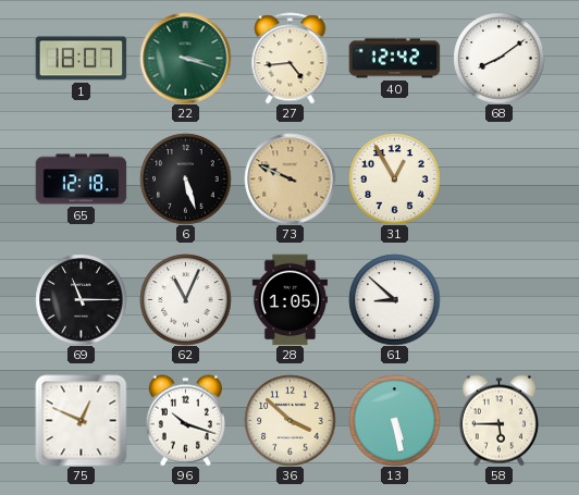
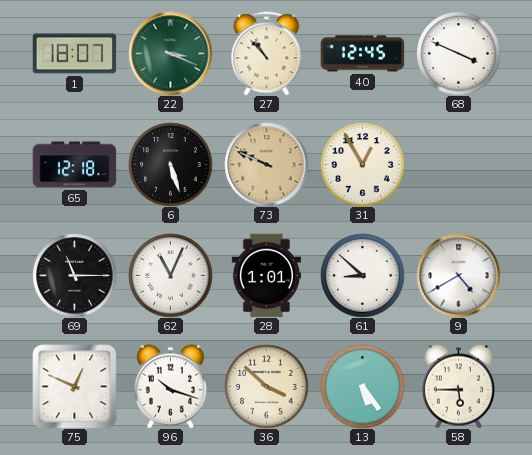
22: 3:18 -> 3:19
27: 4:44 -> 10:53
40: 12:42 -> 12:45
68: 8:09 -> 3:49
28: 1:05 -> 1:01
9: none -> 4:40
13: 5:28 -> 5:24
